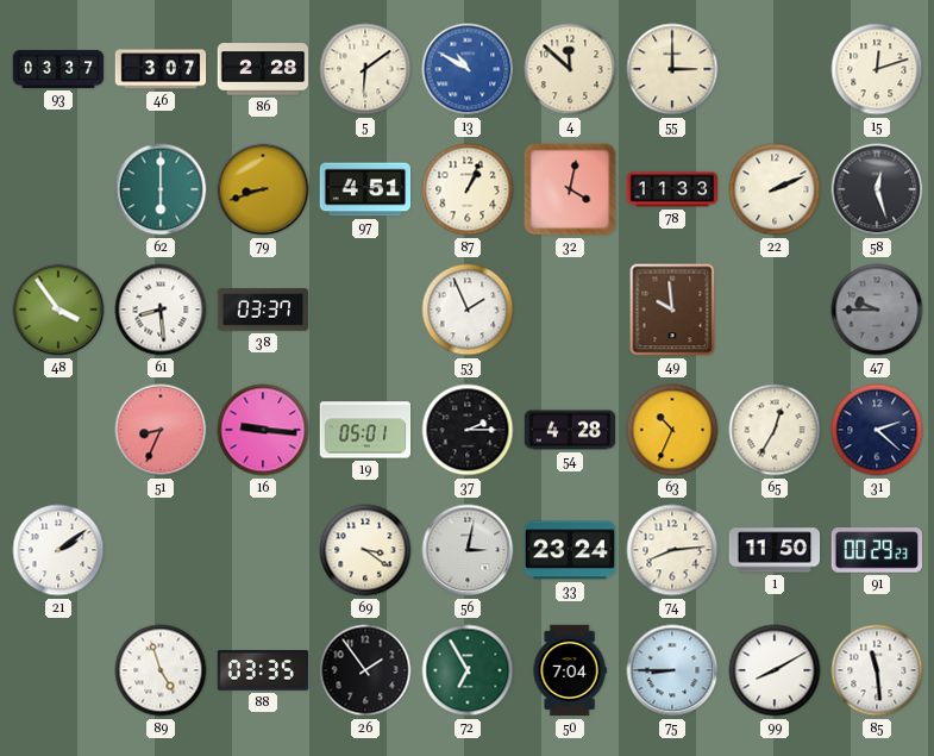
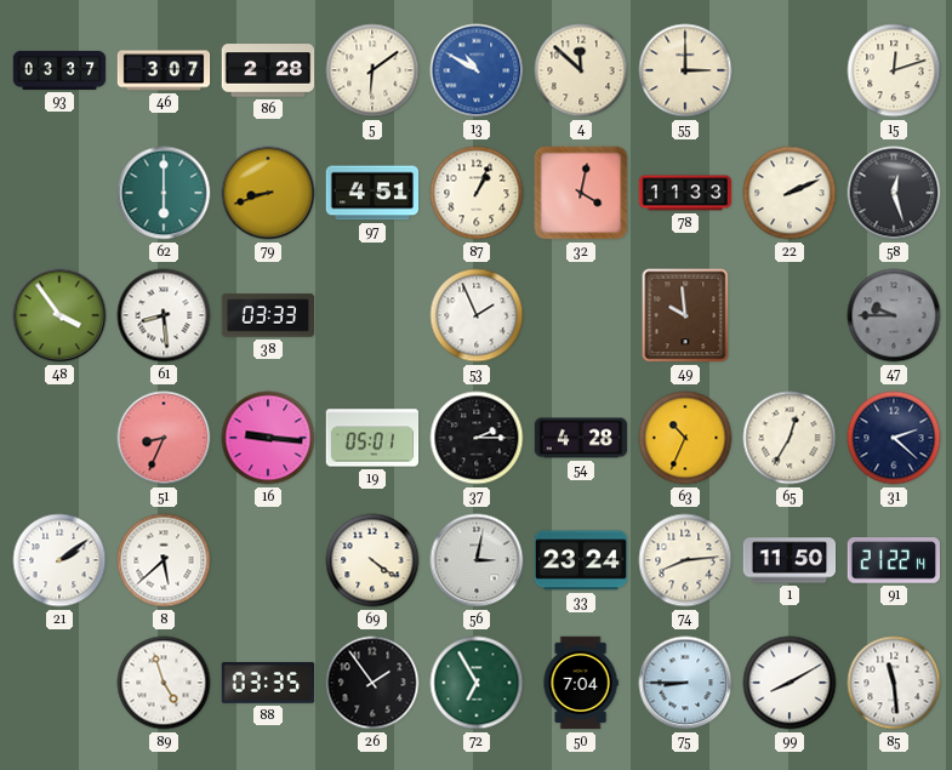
38: 03:37 -> 03:33
8: none -> 5:38
69: 3:21 -> 4:21
91: 00:29 -> 21:22
